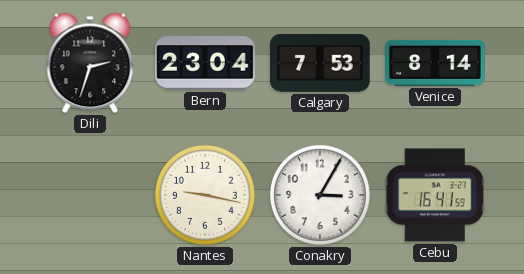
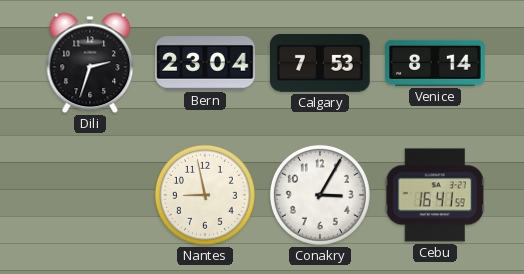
Nantes: 9:17 -> 8:58
